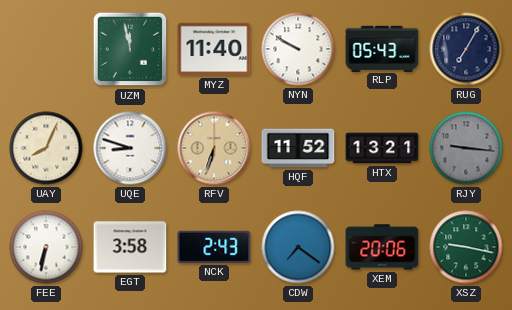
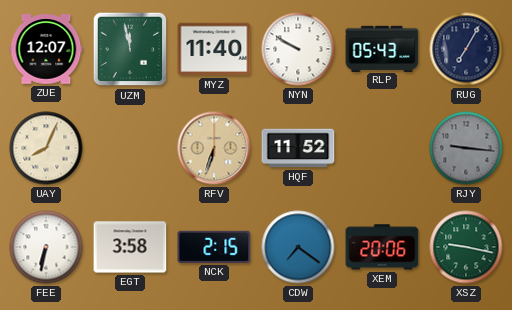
ZUE: none -> 12:07
UQE: 8:48 -> none
HTX: 13:21 -> none
NCK: 2:43 -> 2:15
